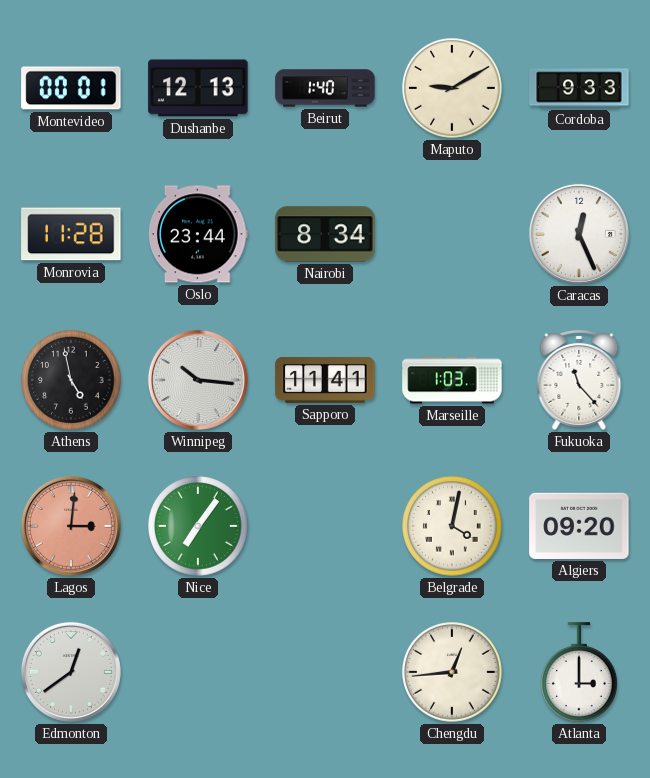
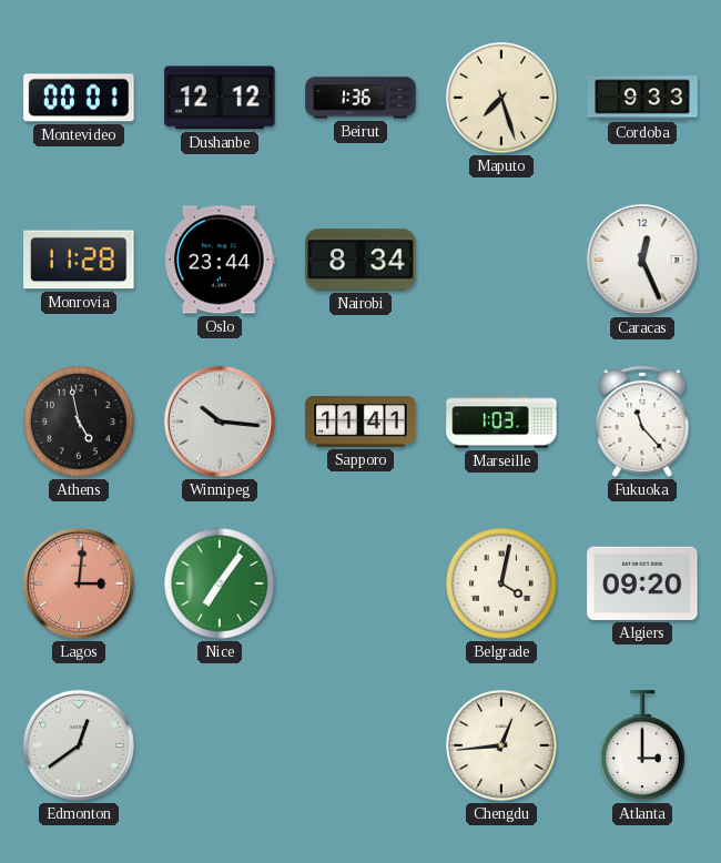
Dushanbe: 12:13 -> 12:12
Beirut: 1:40 -> 1:36
Maputo: 9:10 -> 7:27
